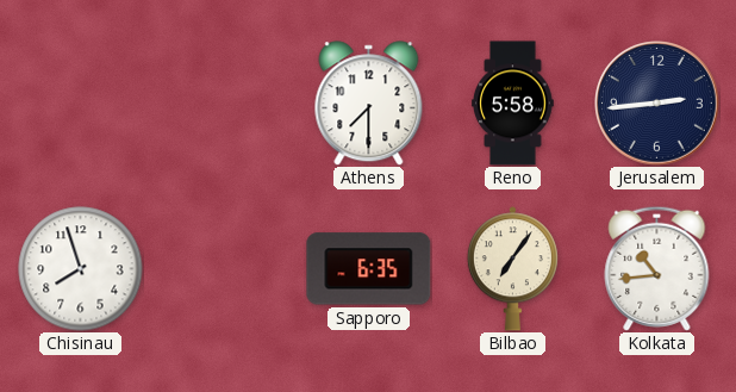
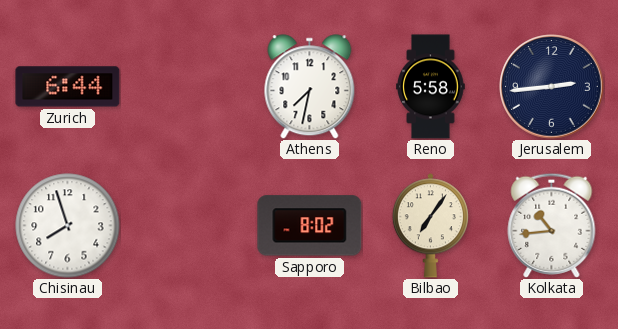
Zurich: none -> 6:44
Athens: 7:30 -> 7:32
Sapporo: 6:35 -> 8:02
